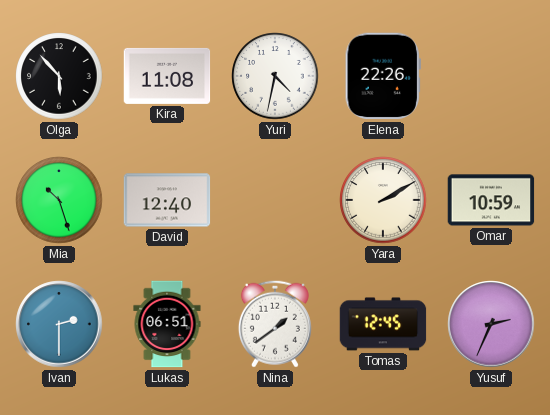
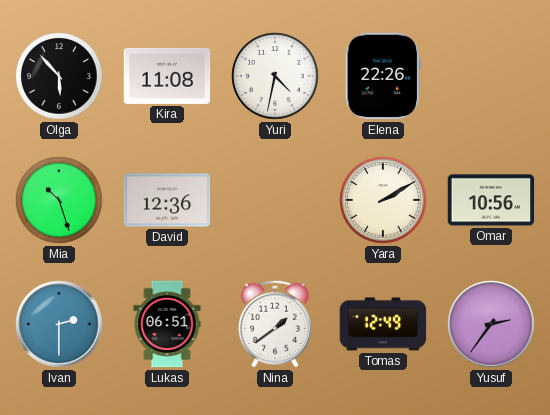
David: 12:40 -> 12:36
Omar: 10:59 -> 10:56
Tomas: 12:45 -> 12:49
Yusuf: 2:34 -> 2:36
